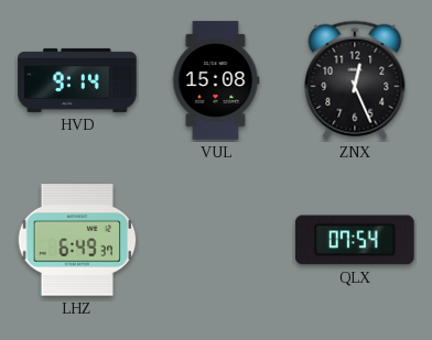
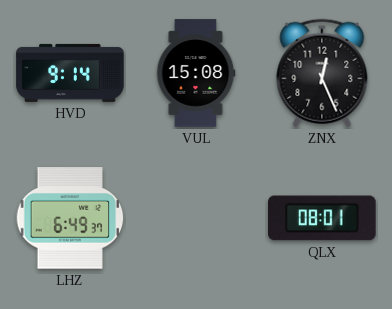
QLX: 07:54 -> 08:01
